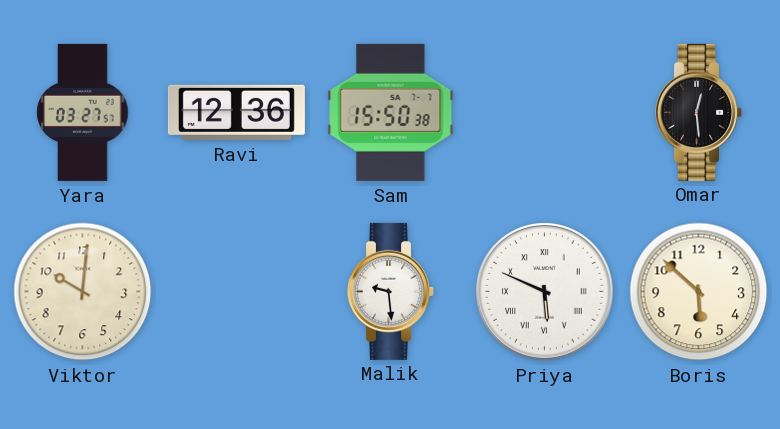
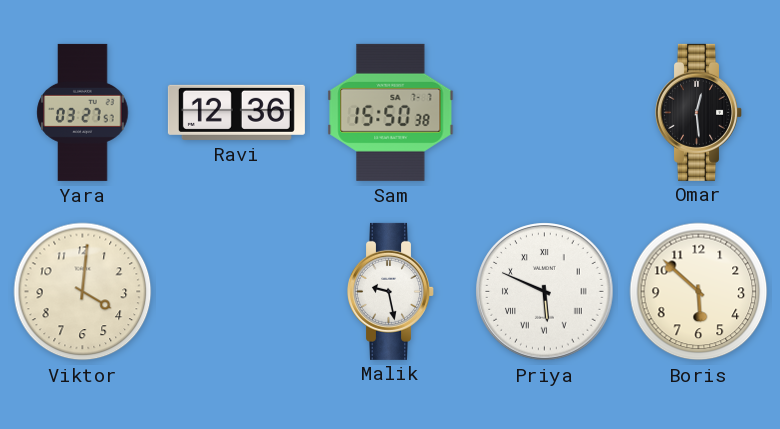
Viktor: 10:01 -> 4:01
Malik: 9:29 -> 9:28
